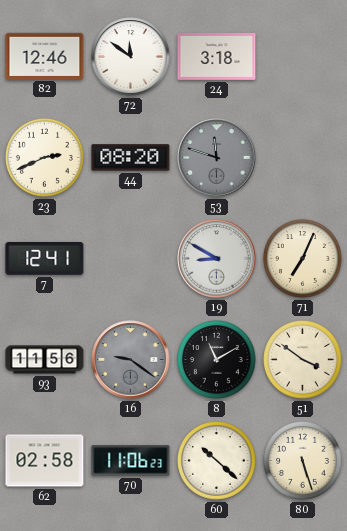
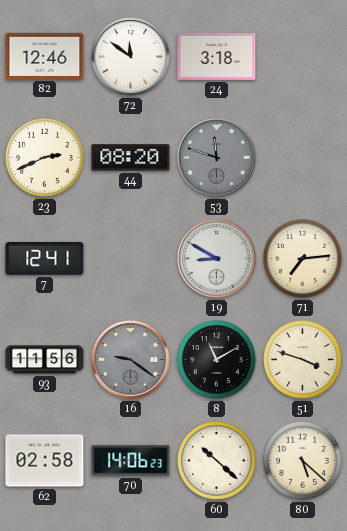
71: 7:04 -> 7:14
51: 3:51 -> 3:48
70: 11:06 -> 14:06
80: 5:27 -> 5:22
